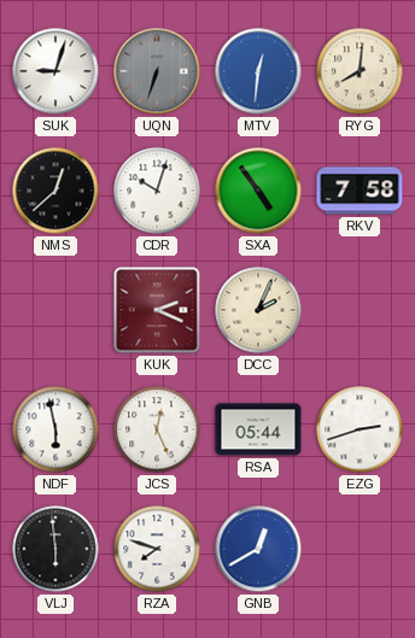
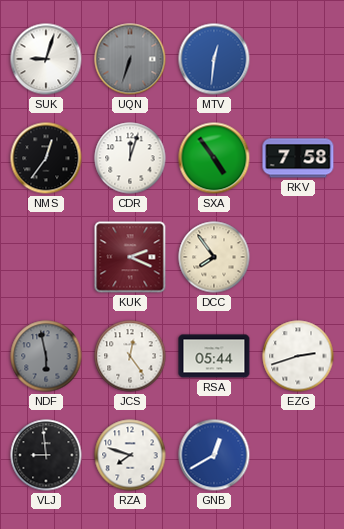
RYG: 8:01 -> none
NMS: 12:38 -> 12:36
CDR: 10:03 -> 12:03
DCC: 2:04 -> 7:54
NDF dial: white -> grey
JCS: 12:26 -> 12:24
VLJ: 5:59 -> 8:59
